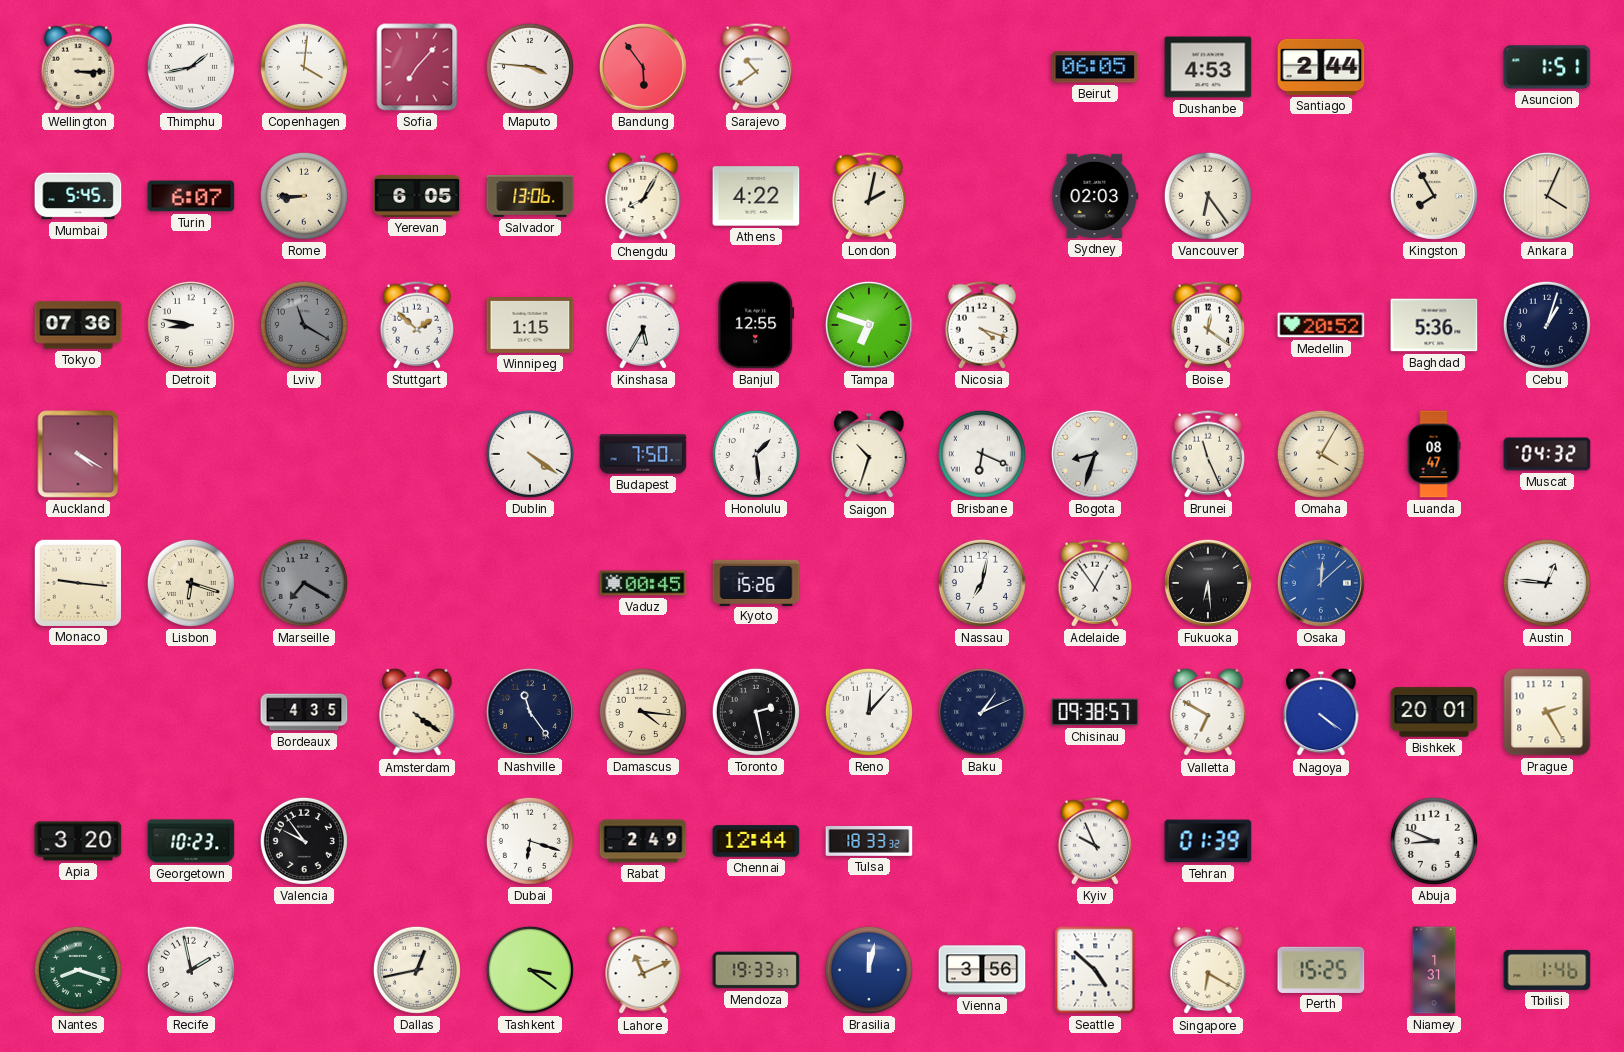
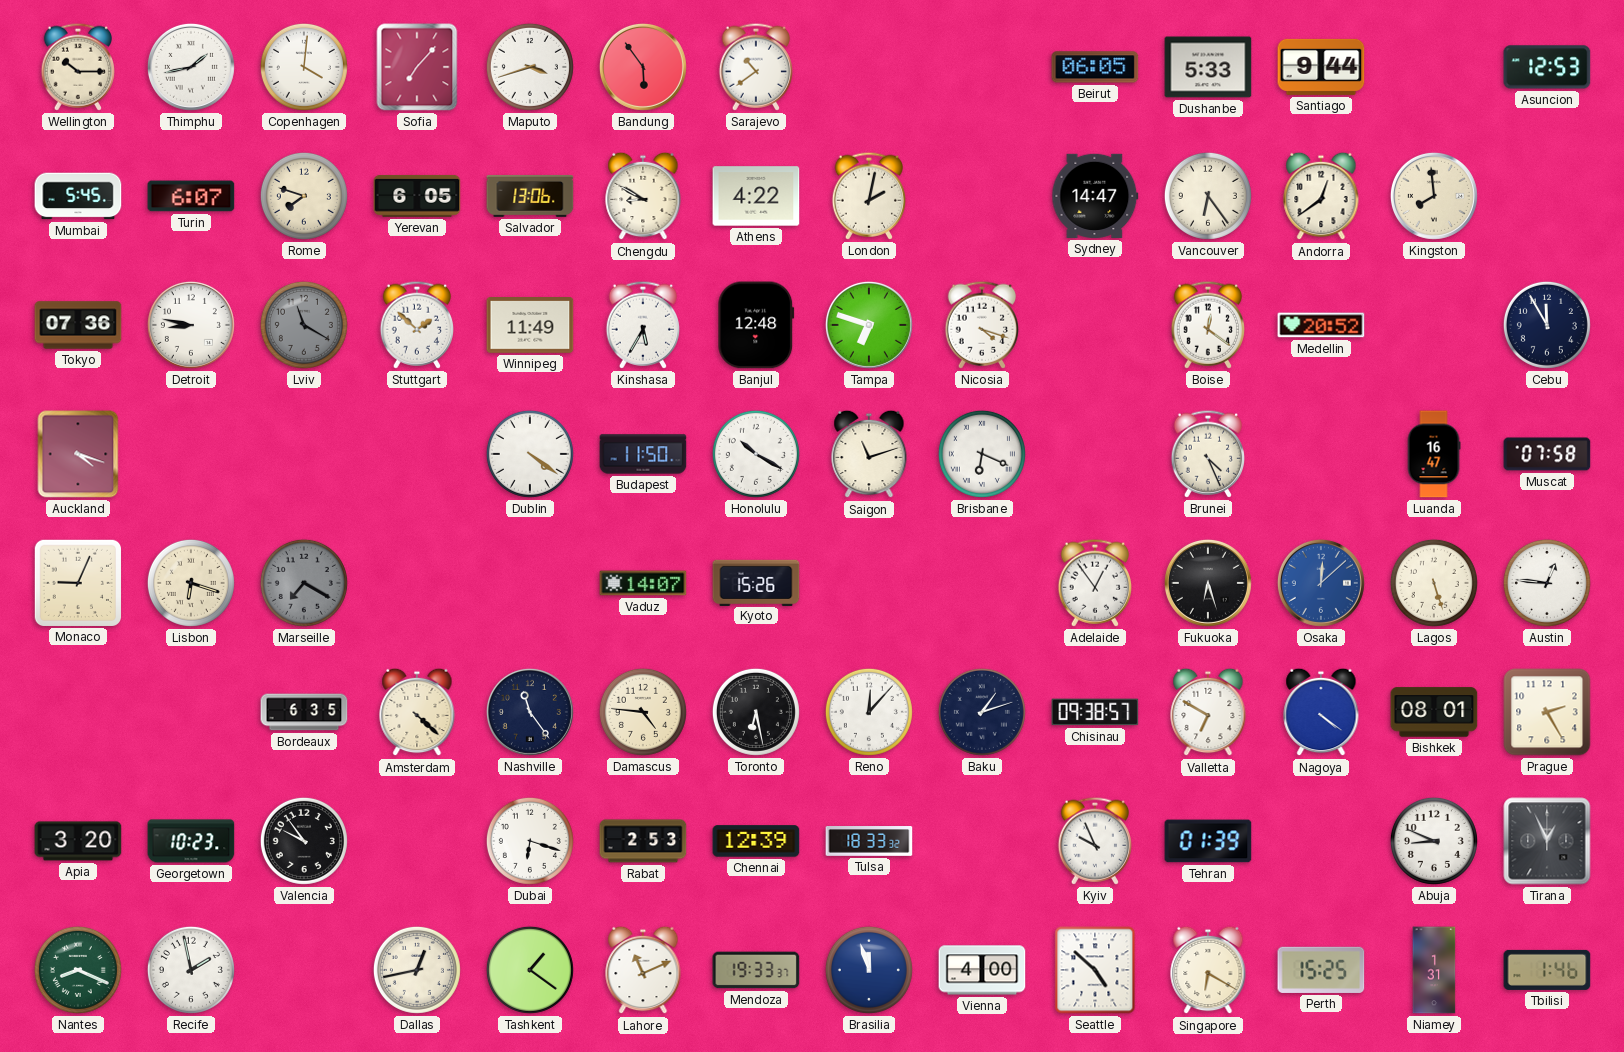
Wellington: 3:15 -> 10:15
Maputo: 3:46 -> 3:42
Dushanbe: 4:53 -> 5:33
Santiago: 2:44 -> 9:44
Asuncion: 1:51 -> 12:53
Rome: 8:45 -> 7:48
Chengdu: 8:05 -> 8:50
Sydney: 02:03 -> 14:47
Andorra: none -> 12:39
Kingston: 7:55 -> 7:59
Ankara: 4:04 -> none
Winnipeg: 1:15 -> 11:49
Banjul: 12:55 -> 12:48
Baghdad: 5:36 -> none
Cebu: 1:03 -> 11:55
Auckland: 4:20 -> 4:18
Budapest: 7:50 -> 11:50
Honolulu: 1:29 -> 10:20
Saigon: 10:33 -> 11:12
Bogota: 8:33 -> none
Brunei: 11:26 -> 4:26
Omaha: 4:05 -> none
Luanda: 08:47 -> 16:47
Muscat: 04:32 -> 07:58
Monaco: 9:16 -> 9:04
Vaduz: 00:45 -> 14:07
Nassau: 7:02 -> none
Fukuoka: 6:29 -> 6:27
Lagos: none -> 5:27
Bordeaux: 4:35 -> 6:35
Amsterdam: 4:21 -> 4:22
Damascus: 4:16 -> 4:46
Toronto: 2:28 -> 6:28
Baku: 1:11 -> 1:12
Bishkek: 20:01 -> 08:01
Rabat: 2:49 -> 2:53
Chennai: 12:44 -> 12:39
Tirana: none -> 12:56
Nantes: 8:18 -> 8:19
Tashkent: 3:21 -> 1:21
Brasilia: 12:02 -> 11:57
Vienna: 3:56 -> 4:00
